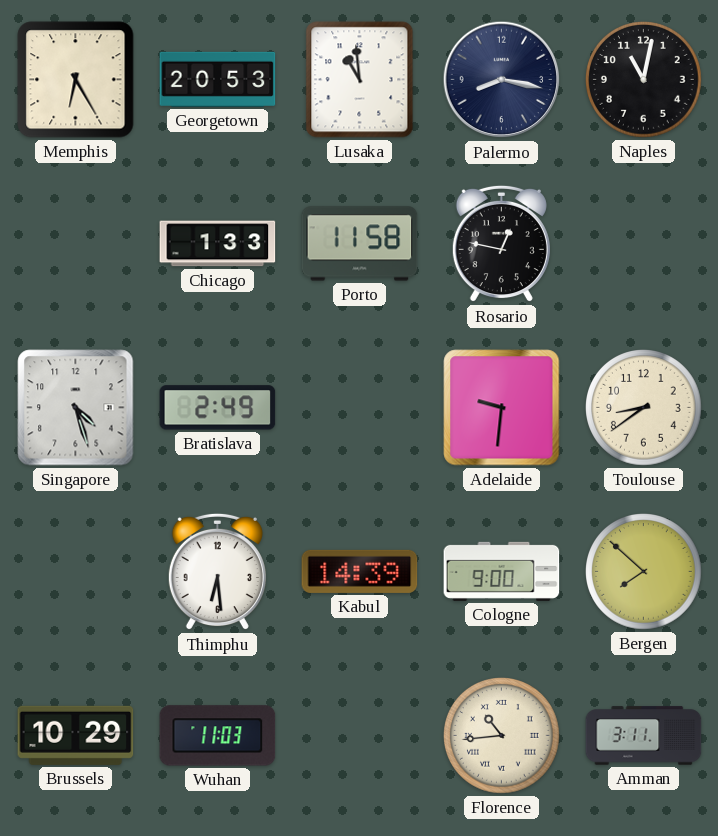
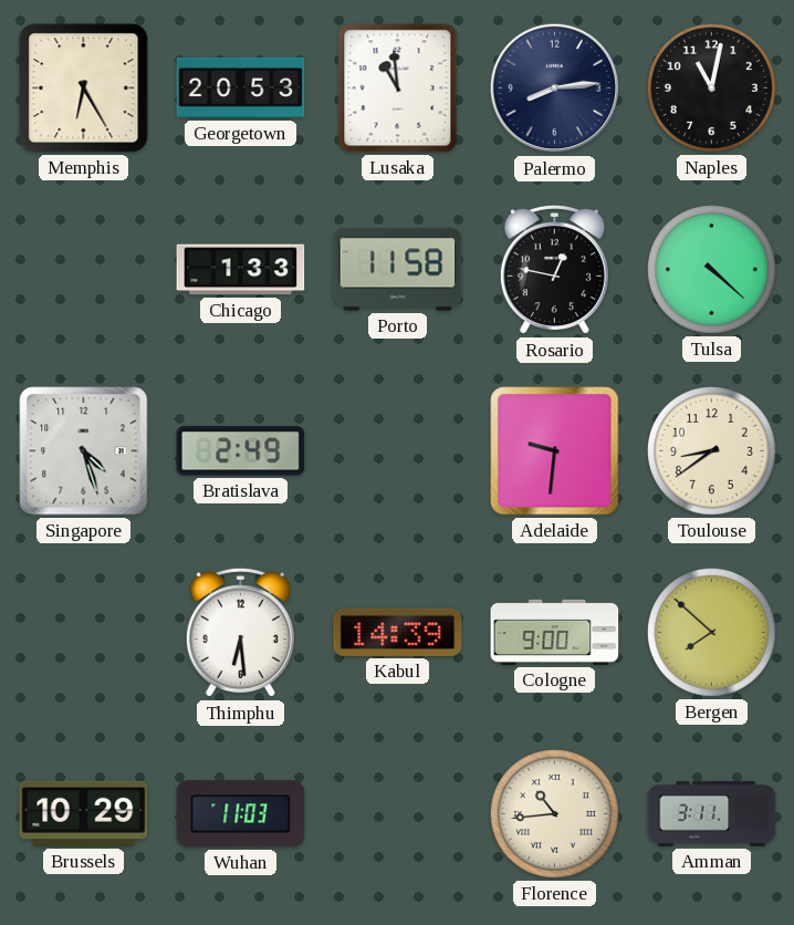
Palermo: 8:17 -> 8:14
Tulsa: none -> 4:22
